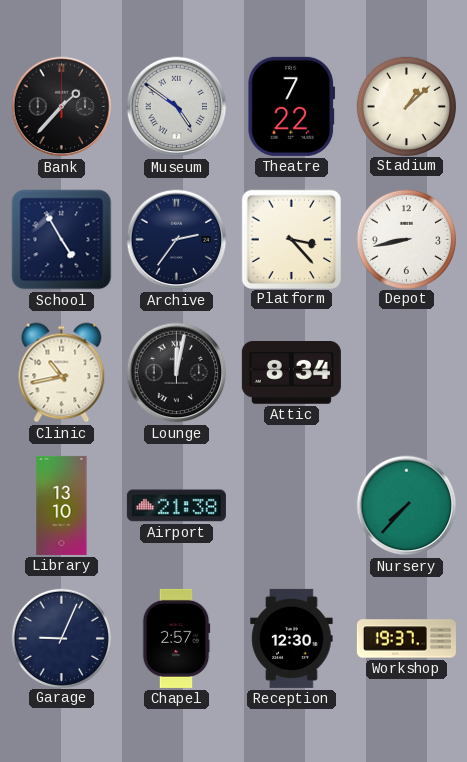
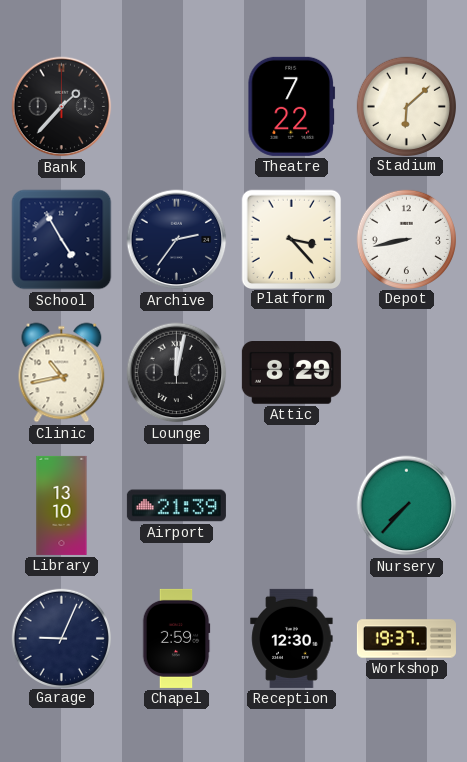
Museum: 4:51 -> none
Stadium: 1:08 -> 6:08
Attic: 8:34 -> 8:29
Airport: 21:38 -> 21:39
Chapel: 2:57 -> 2:59
